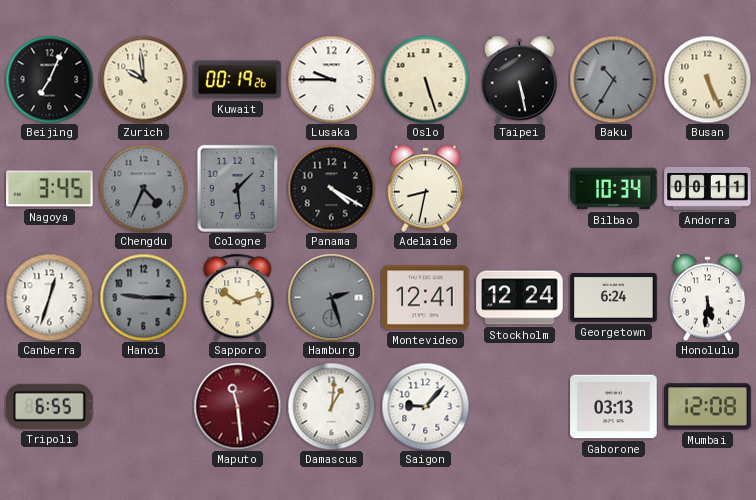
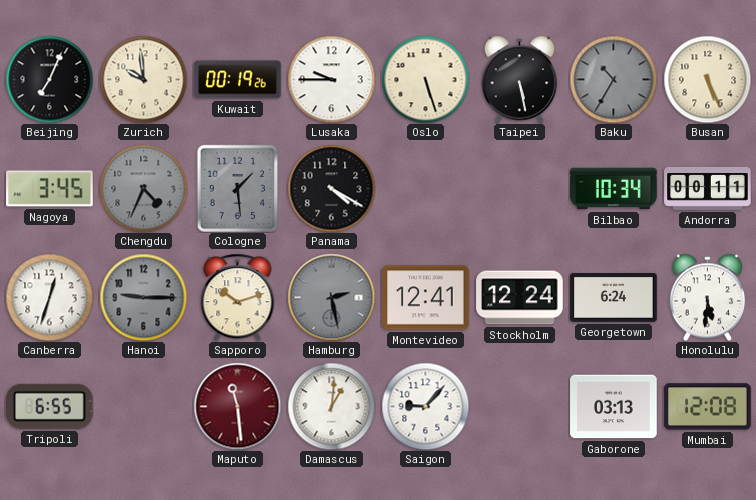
Adelaide: 8:32 -> none
Hamburg: 2:27 -> 2:28
